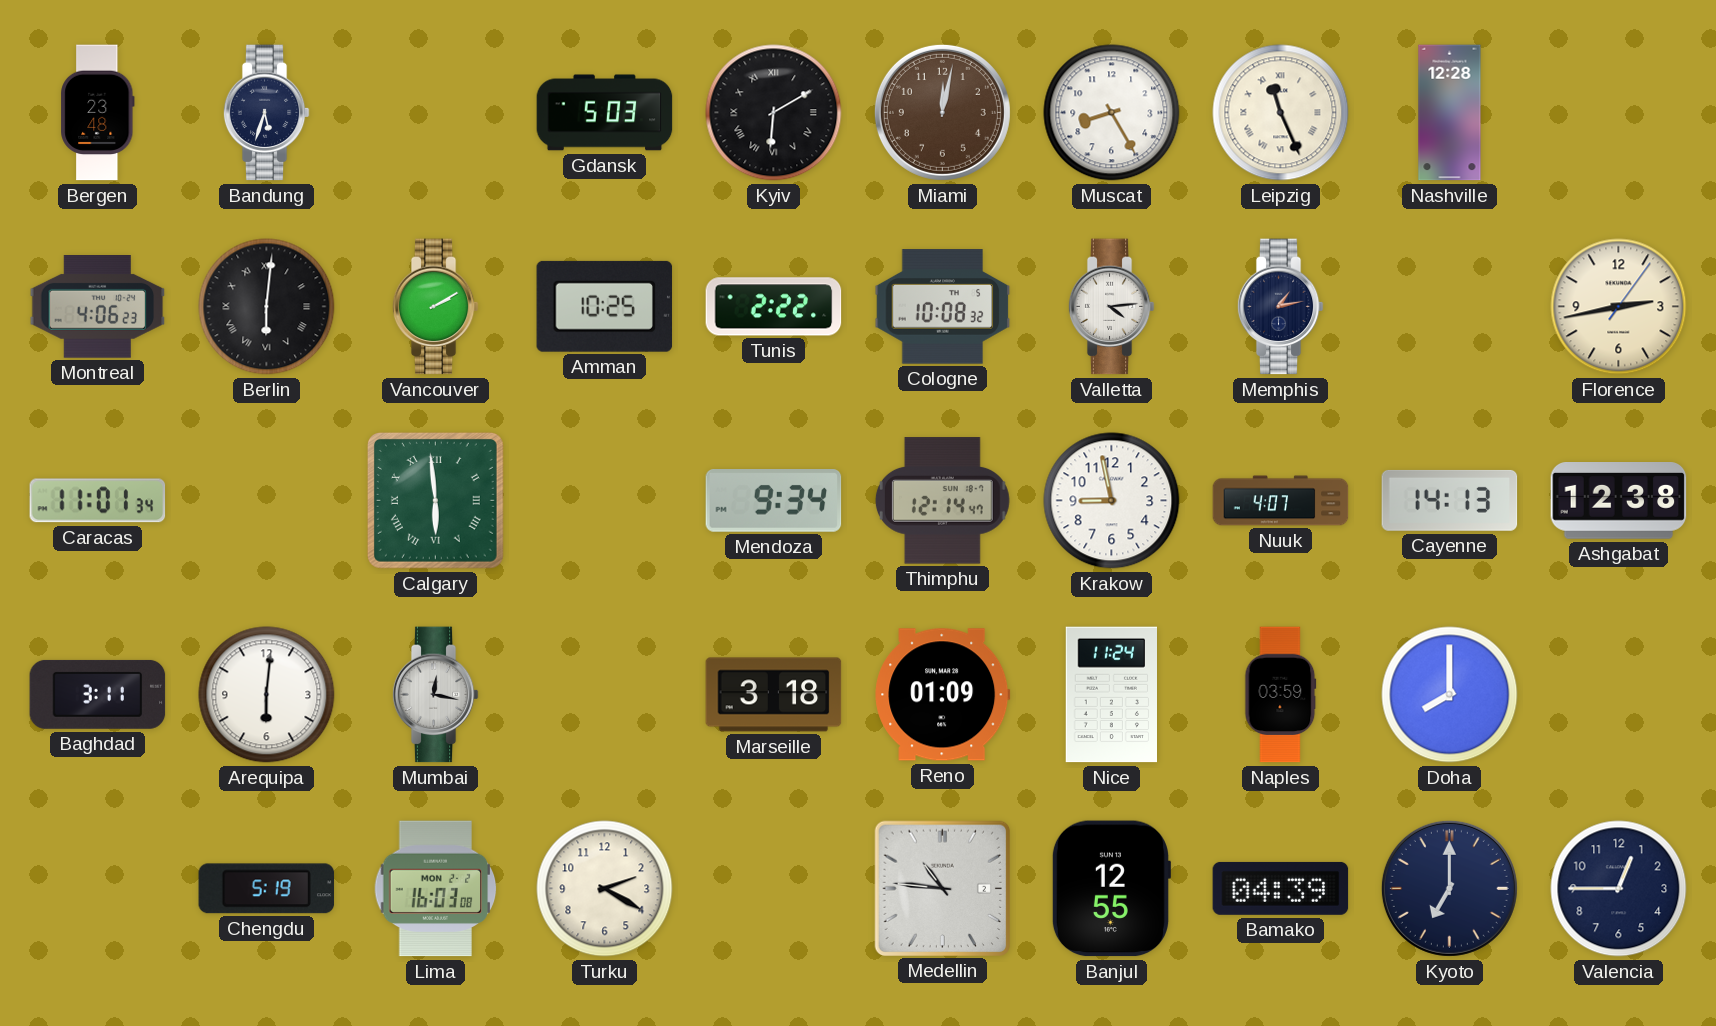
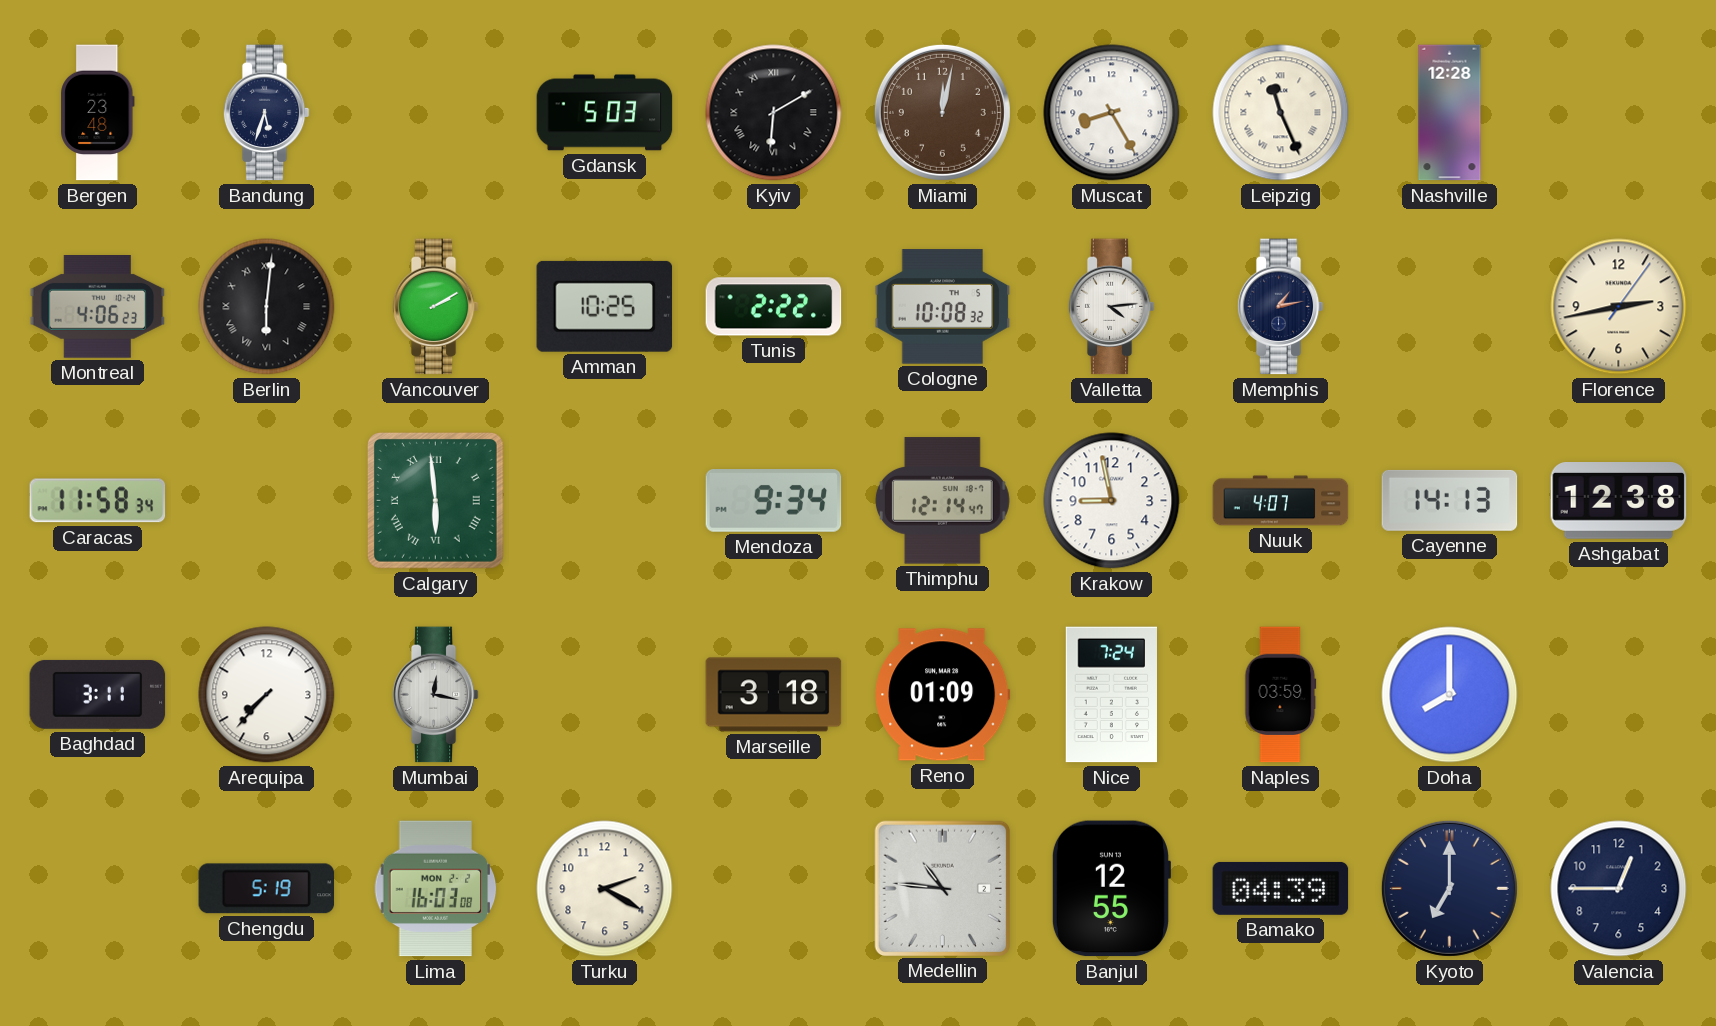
Caracas: 11:01 -> 11:58
Arequipa: 6:01 -> 7:37
Nice: 11:24 -> 7:24
